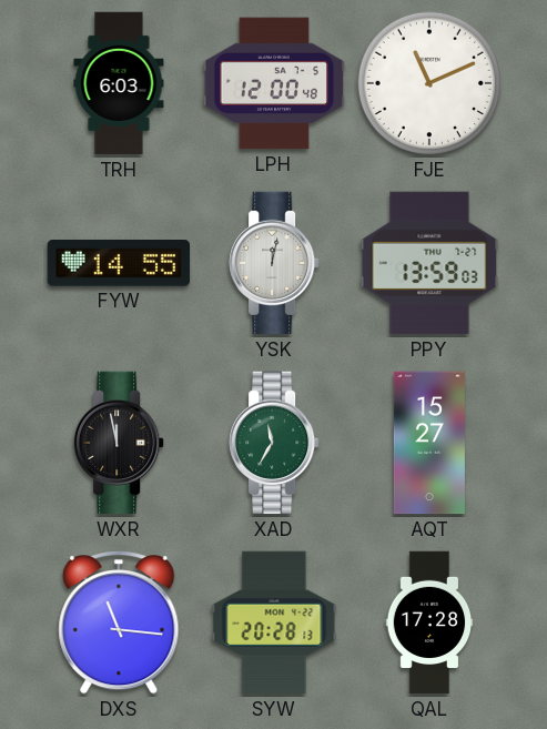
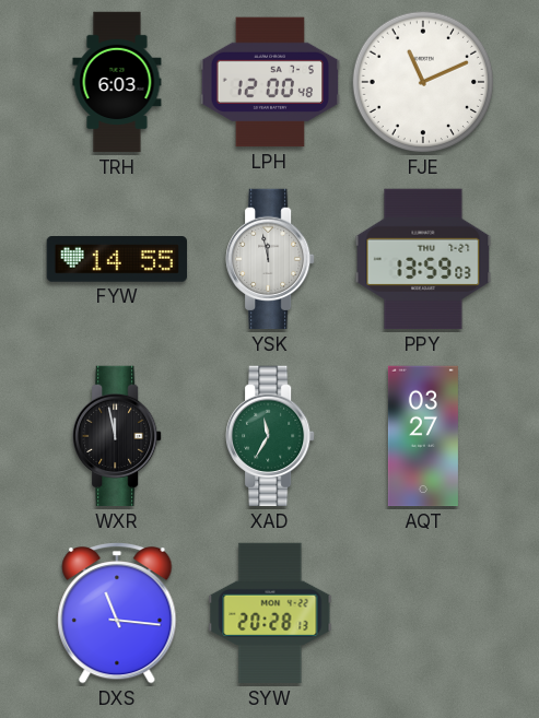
YSK: 12:02 -> 11:58
AQT: 15:27 -> 03:27
QAL: 17:28 -> none
